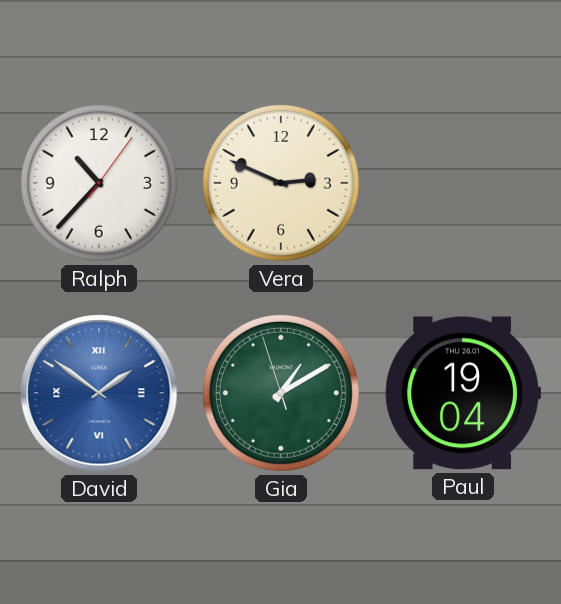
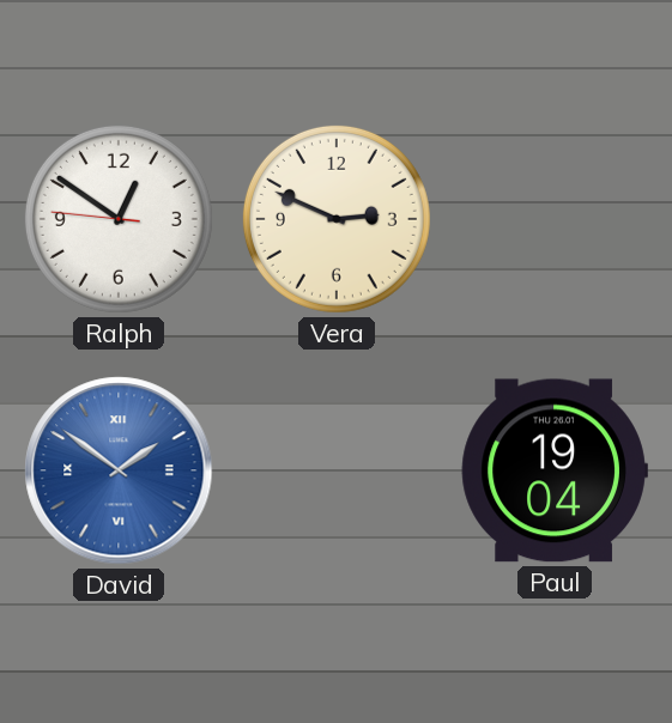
Ralph: 10:37 -> 12:50
Gia: 1:09 -> none
